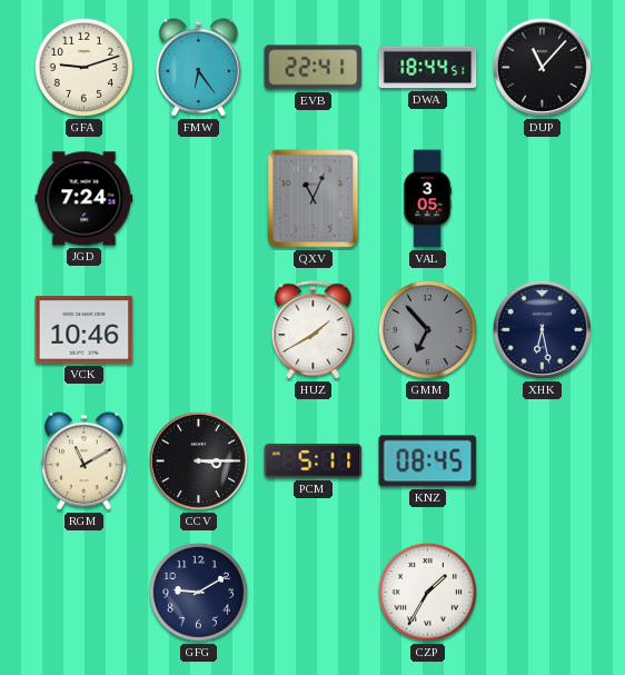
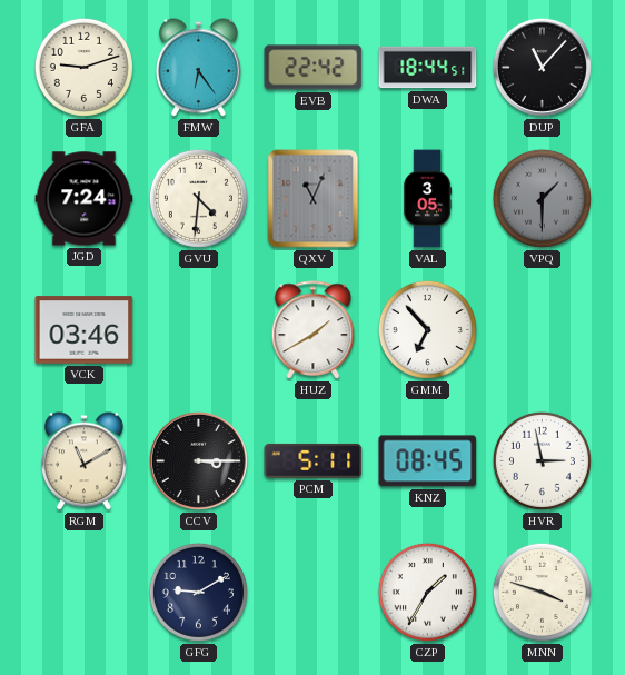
EVB: 22:41 -> 22:42
GVU: none -> 4:31
VPQ: none -> 1:30
VCK: 10:46 -> 03:46
GMM dial: grey -> white
XHK: 6:28 -> none
HVR: none -> 2:58
MNN: none -> 3:48
